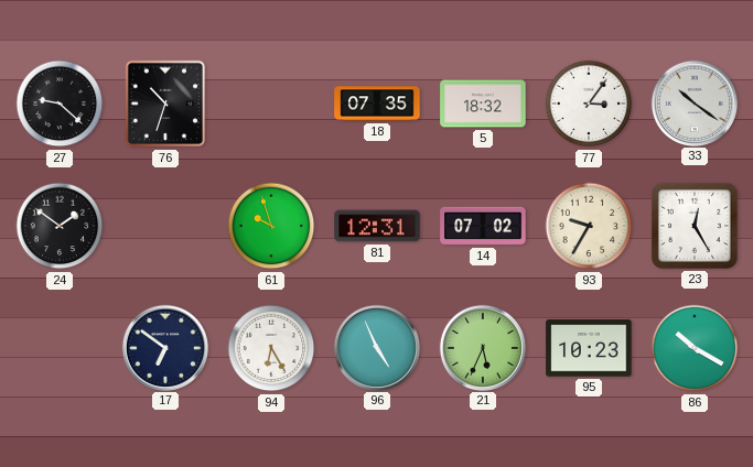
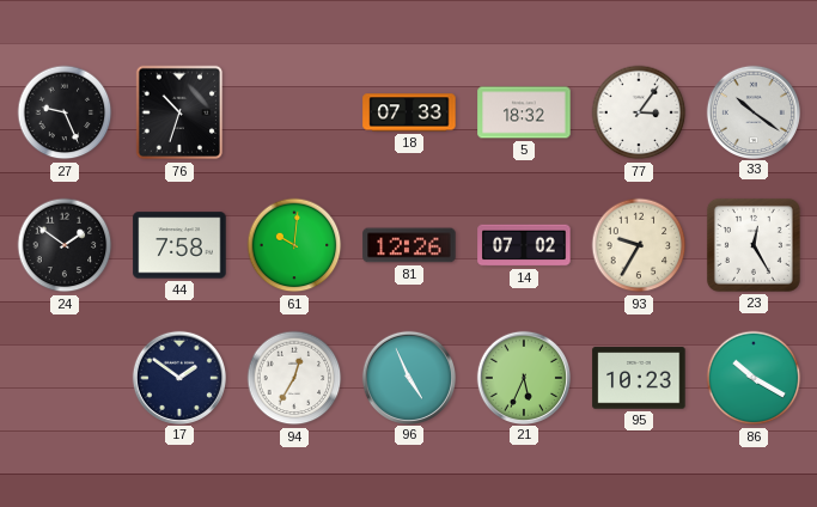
27: 9:22 -> 9:26
18: 07:35 -> 07:33
44: none -> 7:58
61: 9:57 -> 10:01
81: 12:31 -> 12:26
17: 6:51 -> 1:51
94: 6:25 -> 12:35
